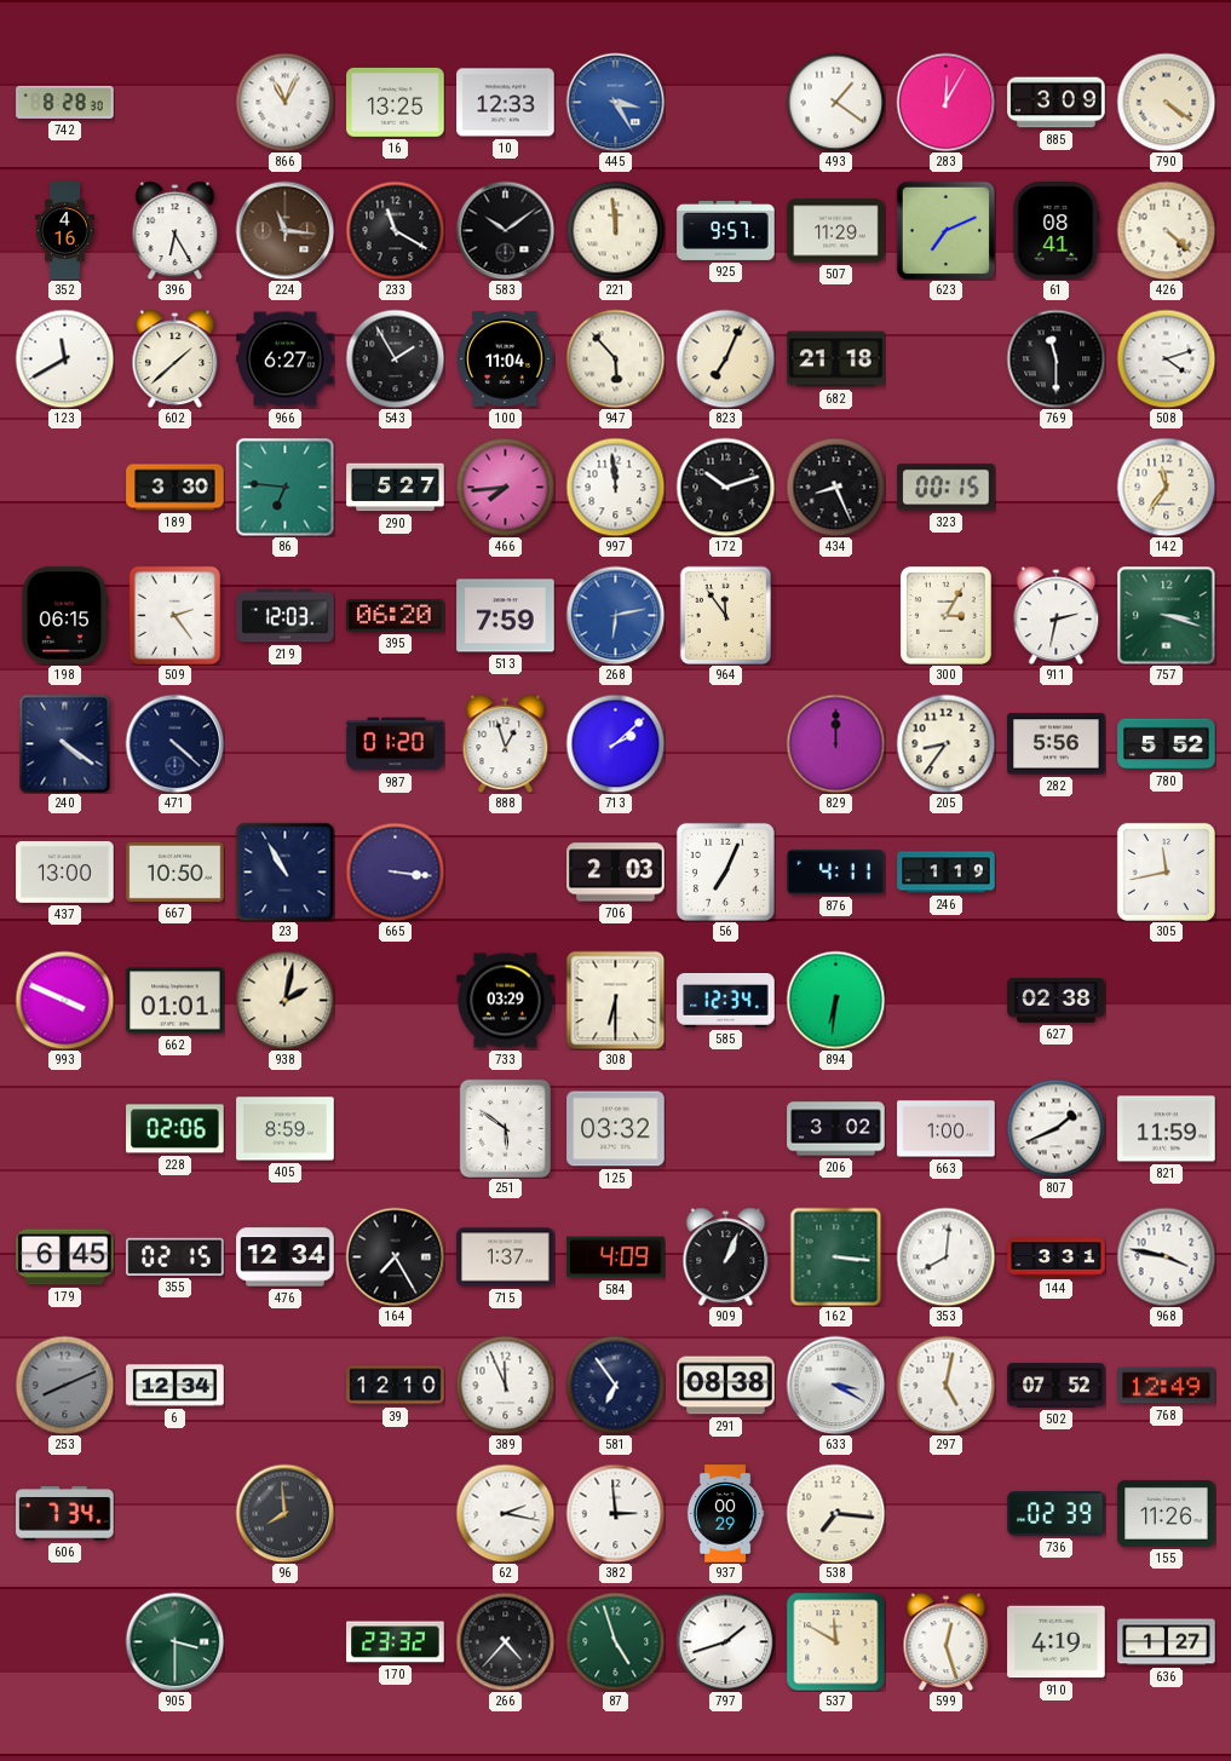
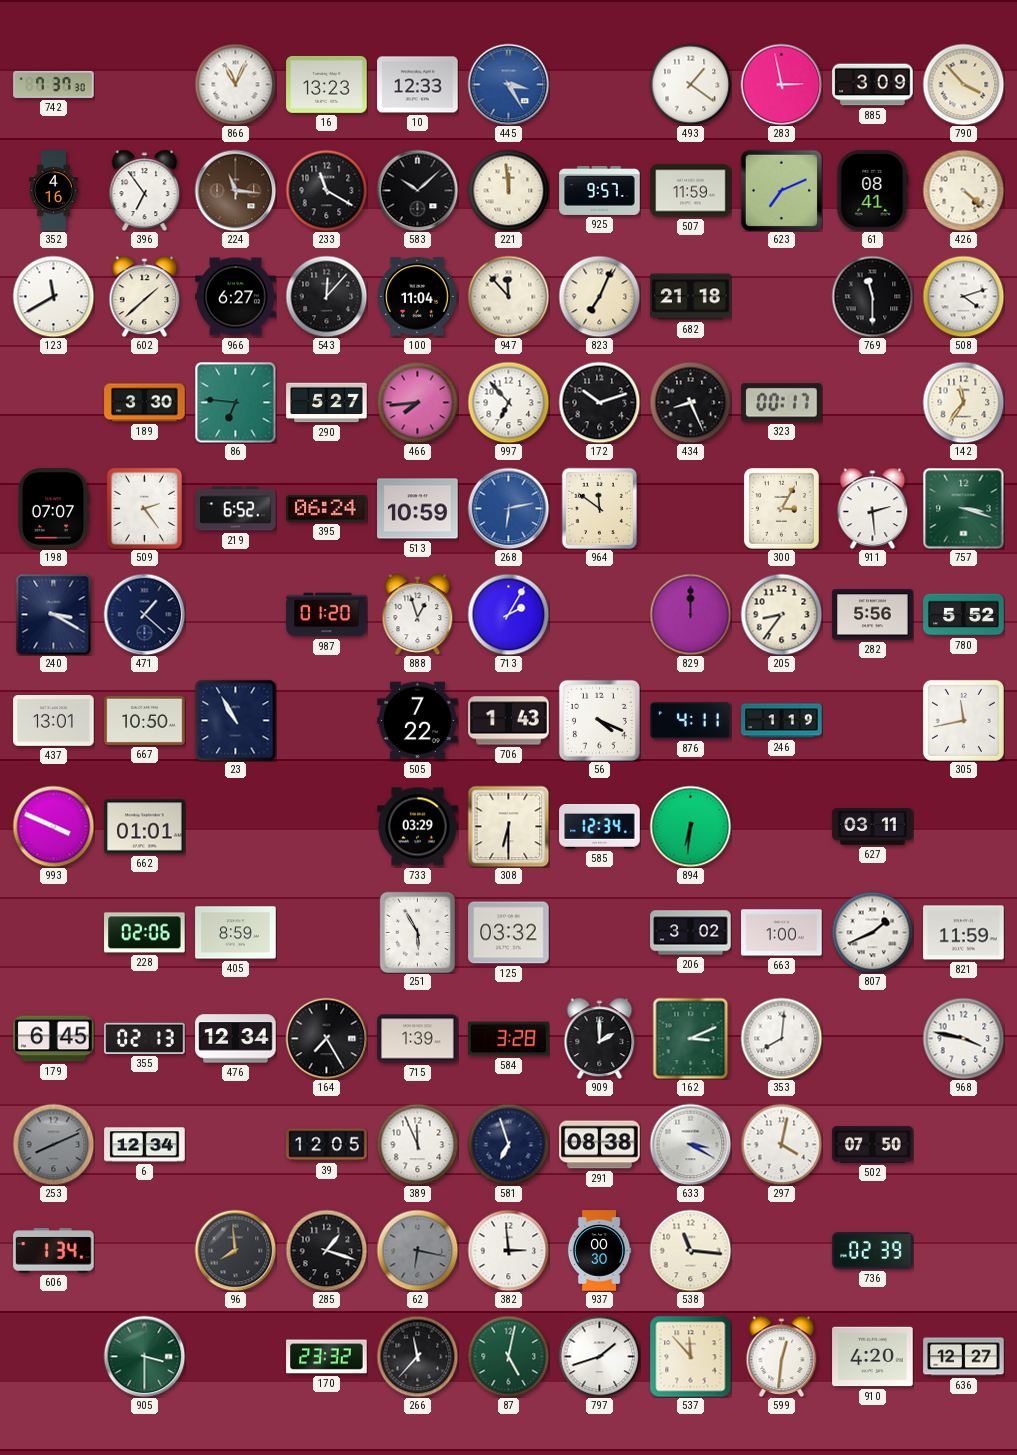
742: 8:28 -> 7:37
16: 13:25 -> 13:23
283: 12:05 -> 2:58
790: 4:21 -> 3:53
396: 6:25 -> 6:54
583: 10:09 -> 10:08
507: 11:29 -> 11:59
543: 1:55 -> 12:07
947: 5:53 -> 11:53
997: 11:59 -> 6:53
323: 00:15 -> 00:17
198: 06:15 -> 07:07
219: 12:03 -> 6:52
395: 06:20 -> 06:24
513: 7:59 -> 10:59
964: 11:54 -> 11:51
911: 2:32 -> 2:29
240: 4:21 -> 3:20
471: 4:22 -> 1:22
713: 2:08 -> 2:05
437: 13:00 -> 13:01
665: 3:16 -> none
505: none -> 7:22
706: 2:03 -> 1:43
56: 7:04 -> 4:19
938: 2:02 -> none
627: 02:38 -> 03:11
251: 5:51 -> 5:55
355: 02:15 -> 02:13
715: 1:37 -> 1:39
584: 4:09 -> 3:28
909: 1:04 -> 2:00
162: 3:16 -> 3:11
144: 3:31 -> none
39: 12:10 -> 12:05
581: 6:54 -> 6:57
297: 5:02 -> 4:02
502: 07:52 -> 07:50
768: 12:49 -> none
606: 7:34 -> 1:34
285: none -> 1:18
62: 2:17 -> 6:17
62 dial: white -> grey
937: 00:29 -> 00:30
538: 7:16 -> 11:16
155: 11:26 -> none
266: 4:37 -> 11:37
87: 4:57 -> 5:02
537: 11:50 -> 11:53
599: 12:27 -> 12:31
910: 4:19 -> 4:20
636: 1:27 -> 12:27
